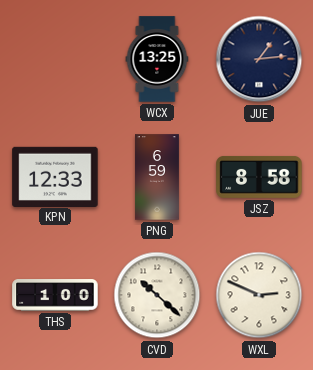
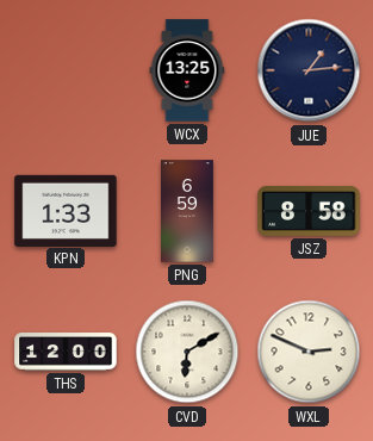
KPN: 12:33 -> 1:33
THS: 1:00 -> 12:00
CVD: 10:22 -> 6:10
